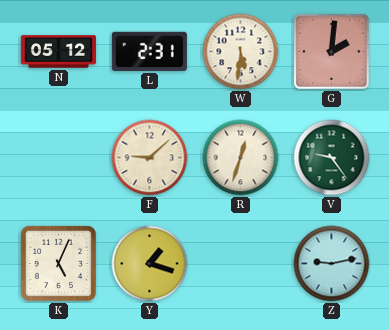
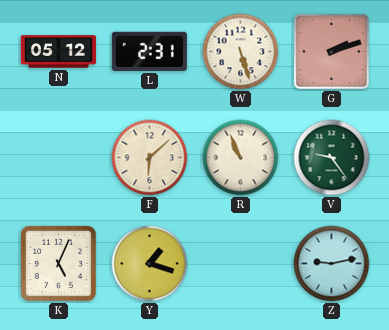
W: 5:31 -> 5:27
G: 2:01 -> 2:12
F: 9:08 -> 6:08
R: 12:33 -> 10:56
